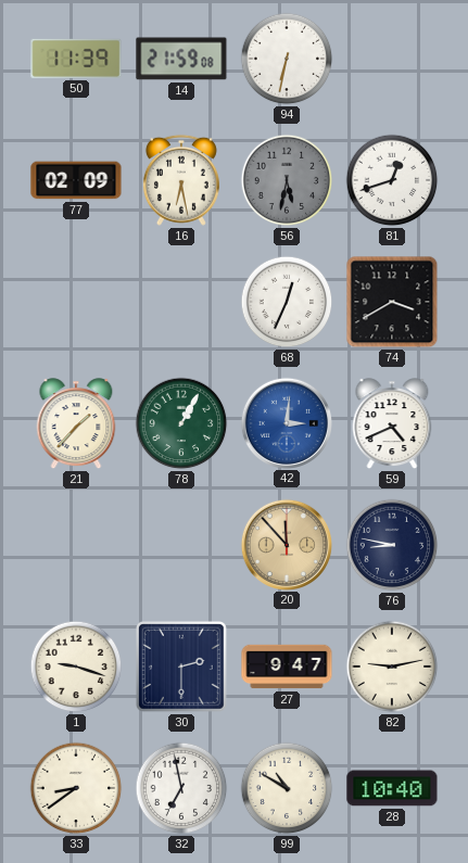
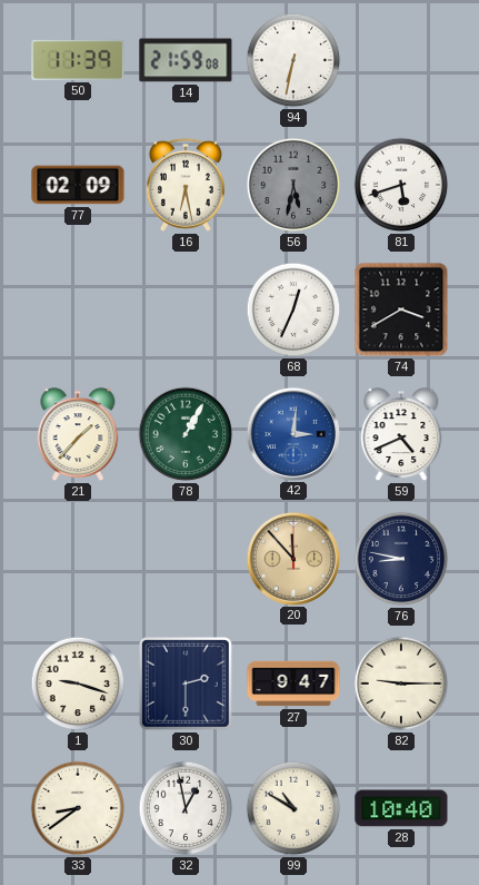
81: 12:42 -> 5:42
82: 9:13 -> 9:15
32: 6:58 -> 12:58
